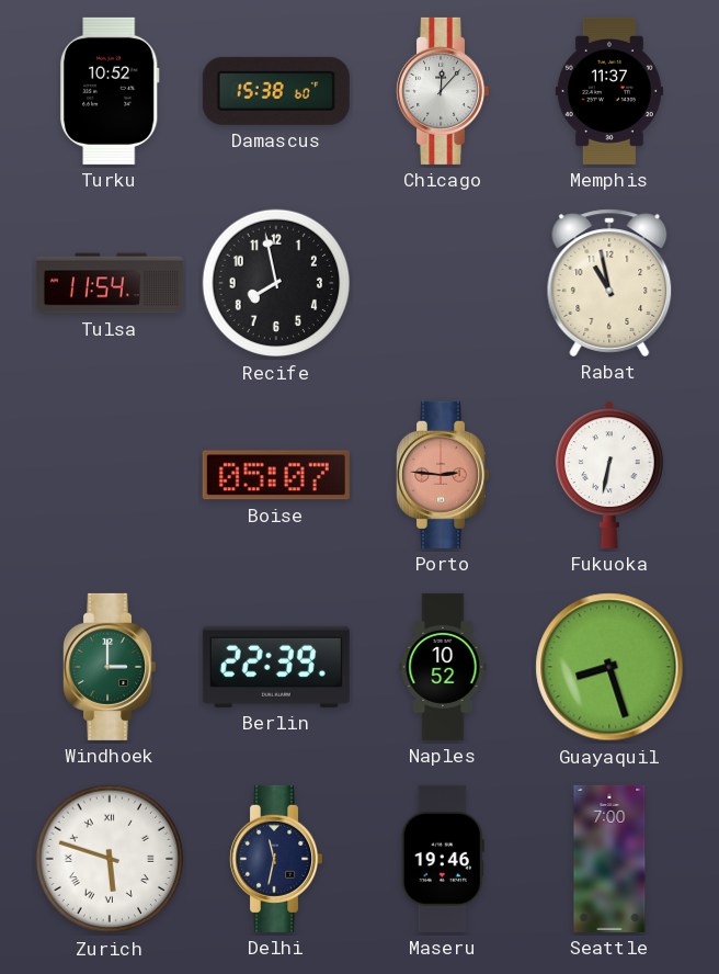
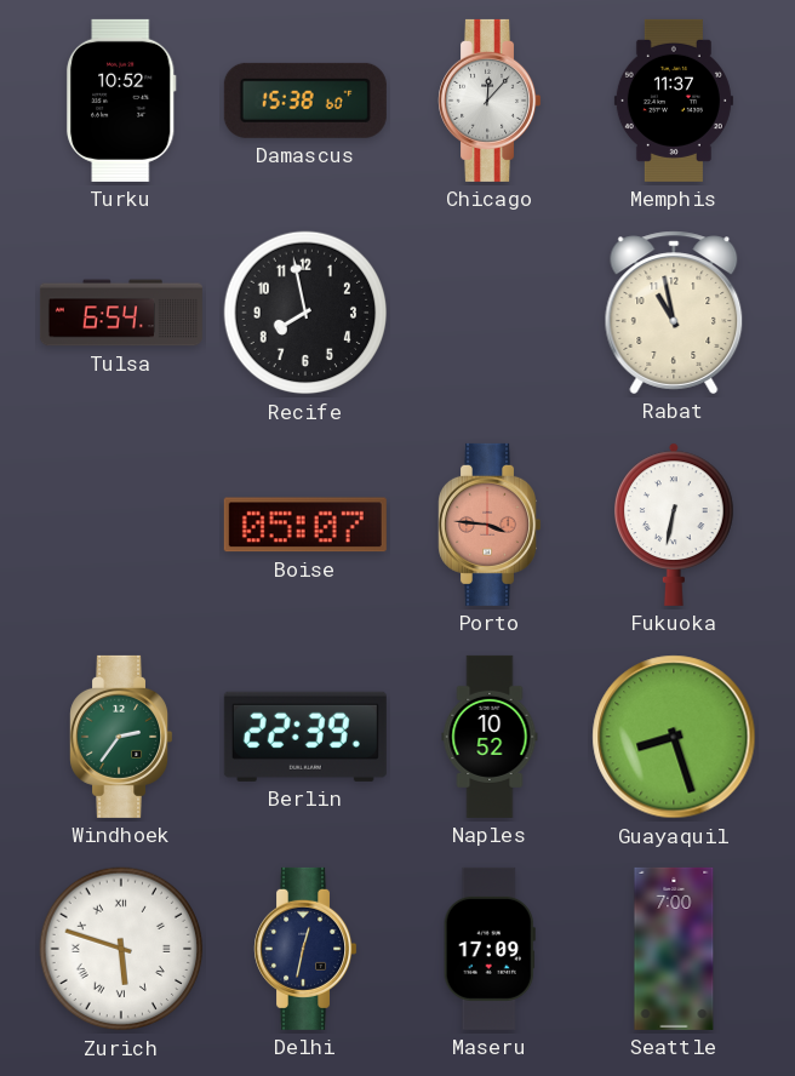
Tulsa: 11:54 -> 6:54
Porto: 2:46 -> 3:46
Windhoek: 3:00 -> 2:36
Delhi: 11:32 -> 12:32
Maseru: 19:46 -> 17:09
